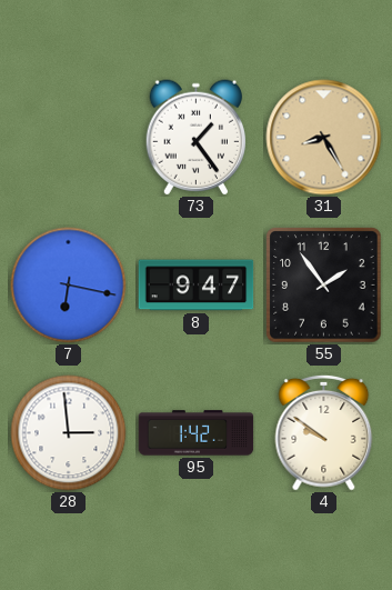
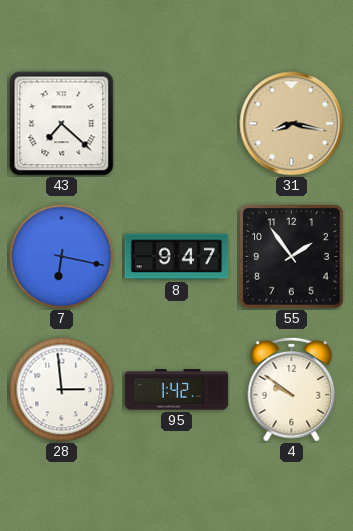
43: none -> 7:22
73: 1:24 -> none
31: 8:25 -> 8:17
